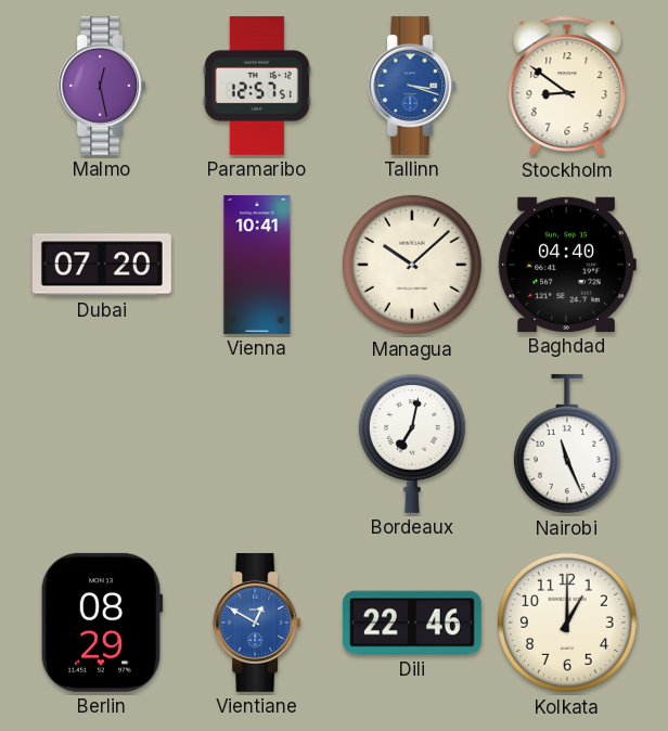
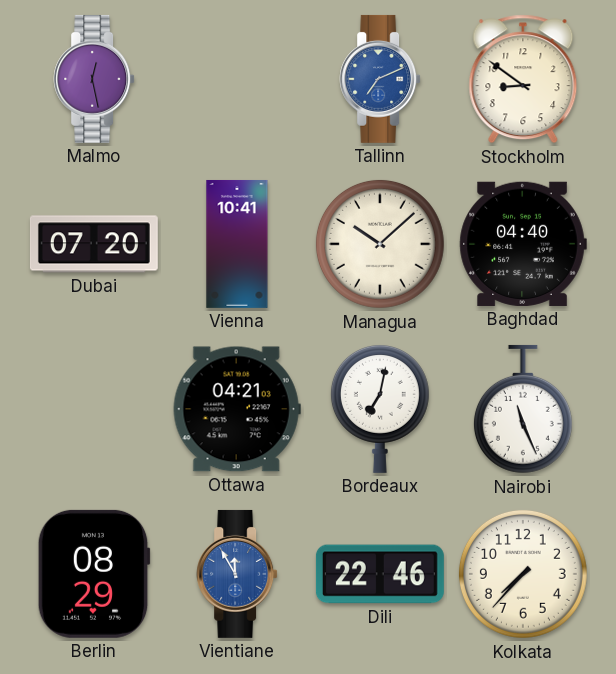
Paramaribo: 12:57 -> none
Tallinn: 3:18 -> 7:11
Ottawa: none -> 04:21
Vientiane: 12:50 -> 11:55
Kolkata: 1:00 -> 7:37
